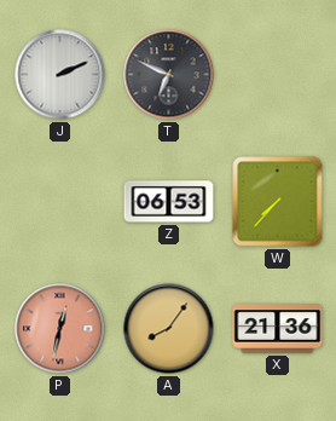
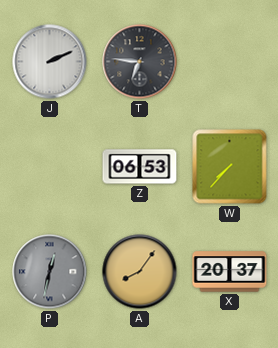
T: 6:49 -> 6:46
P dial: salmon -> grey
X: 21:36 -> 20:37
